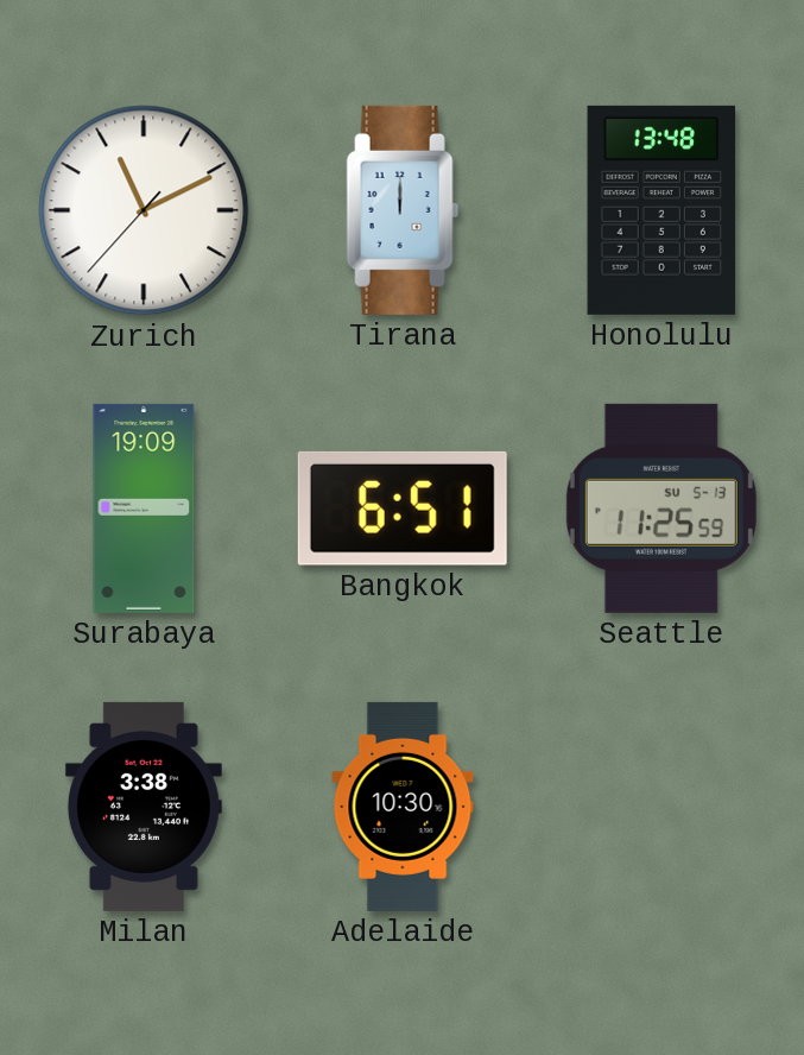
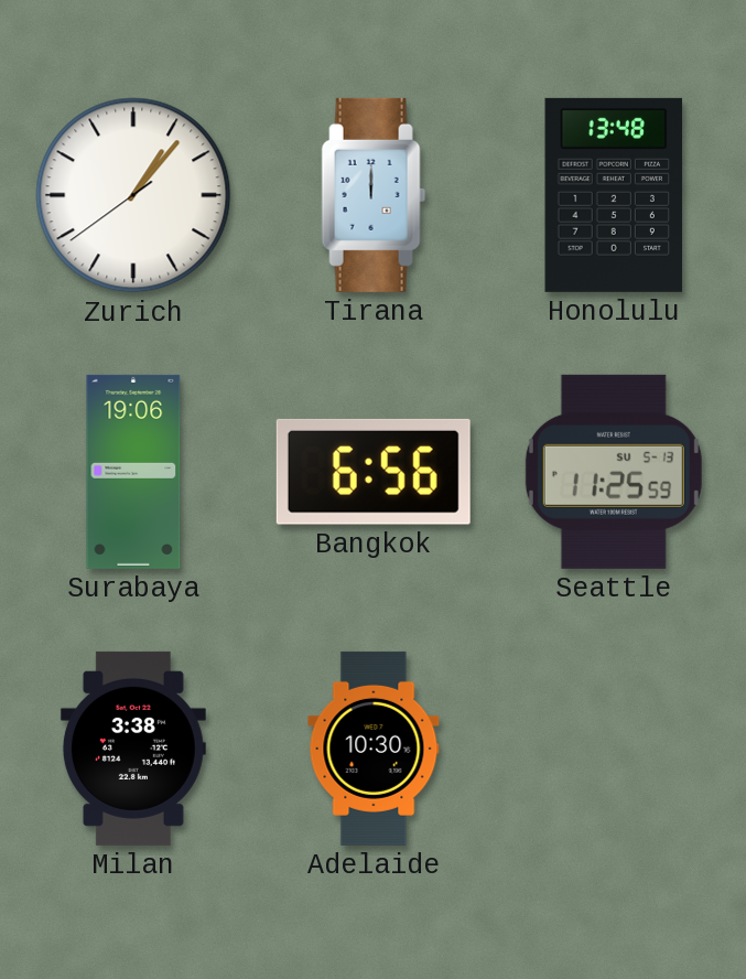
Zurich: 11:10 -> 1:06
Surabaya: 19:09 -> 19:06
Bangkok: 6:51 -> 6:56
